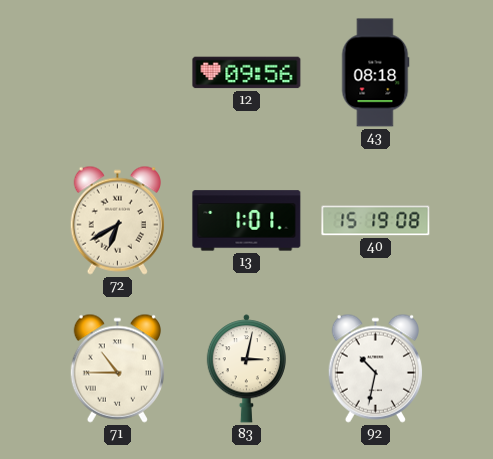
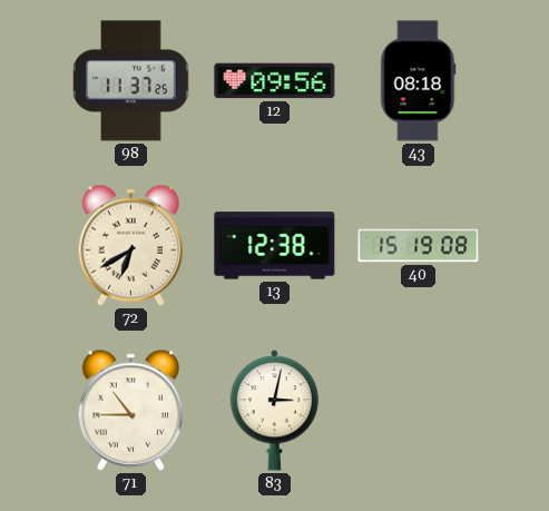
98: none -> 11:37
13: 1:01 -> 12:38
92: 10:32 -> none
